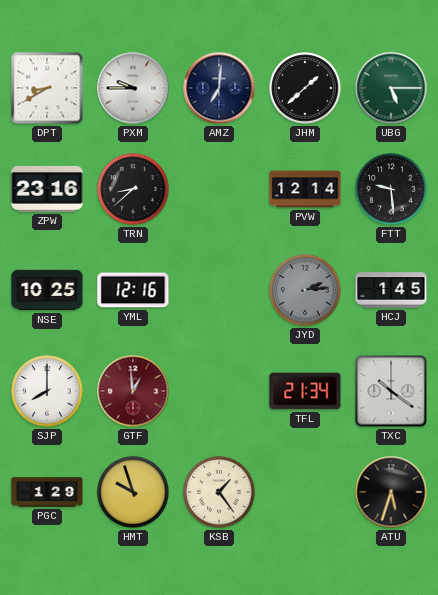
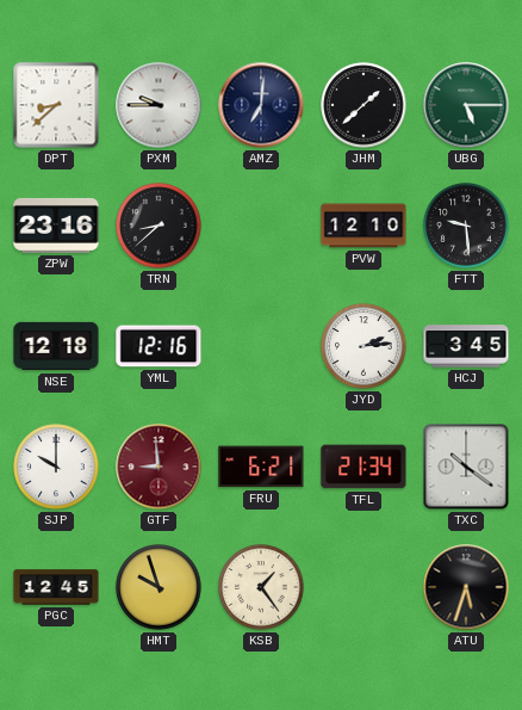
DPT: 8:40 -> 8:38
PVW: 12:14 -> 12:10
NSE: 10:25 -> 12:18
JYD dial: grey -> white
HCJ: 1:45 -> 3:45
SJP: 8:00 -> 10:00
GTF: 12:59 -> 8:59
FRU: none -> 6:21
PGC: 1:29 -> 12:45
